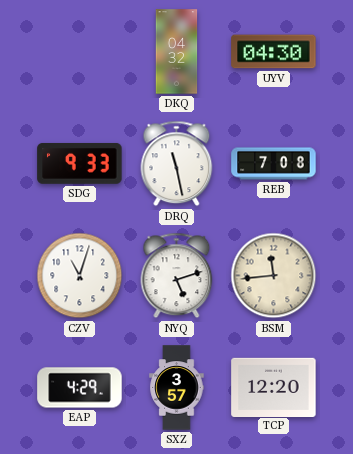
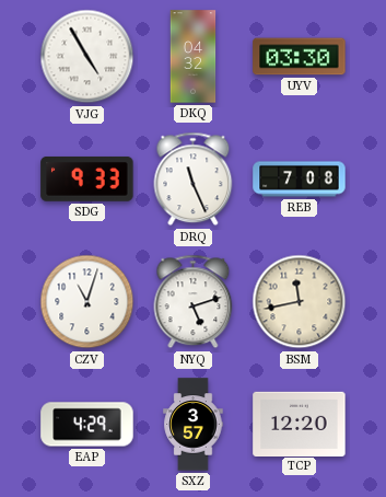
VJG: none -> 4:55
UYV: 04:30 -> 03:30
DRQ: 11:28 -> 11:26
BSM: 11:44 -> 11:43
